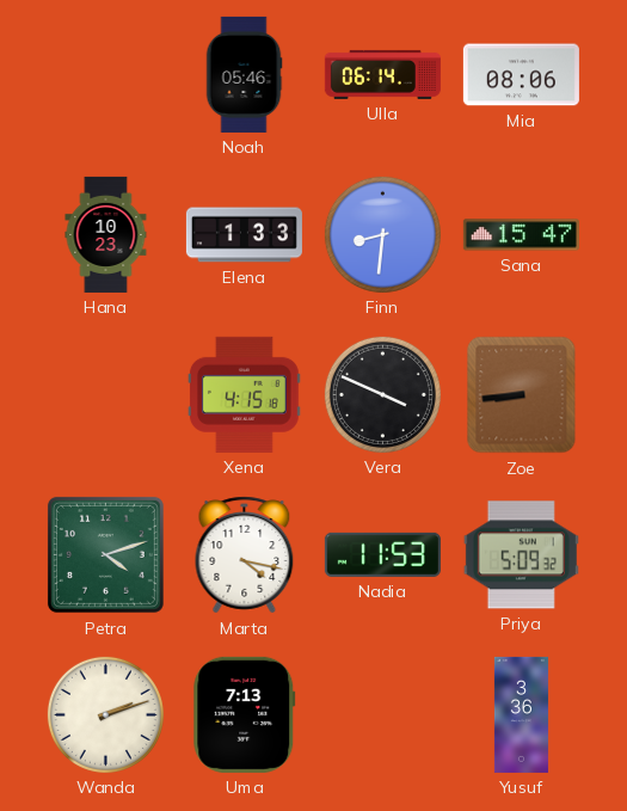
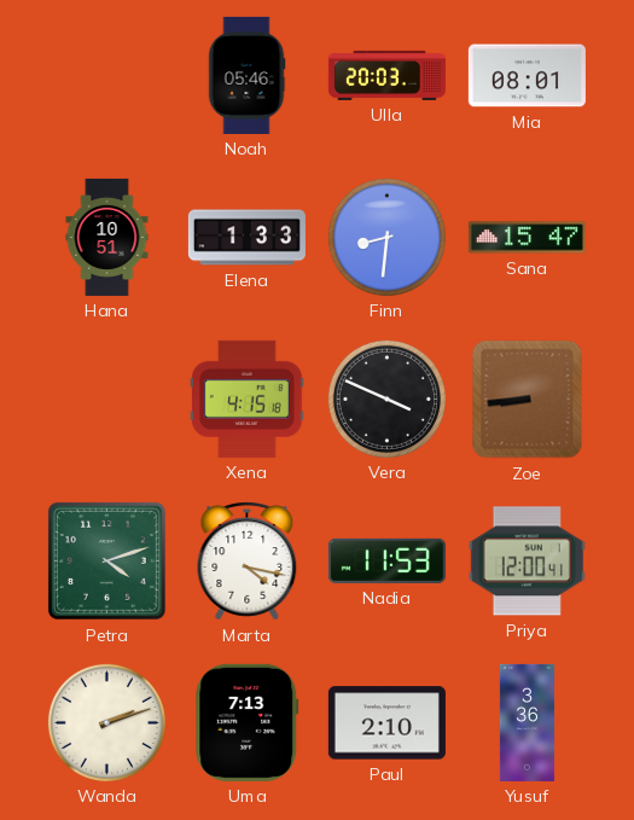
Ulla: 06:14 -> 20:03
Mia: 08:06 -> 08:01
Hana: 10:23 -> 10:51
Priya: 5:09 -> 12:00
Paul: none -> 2:10
